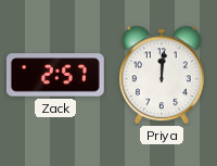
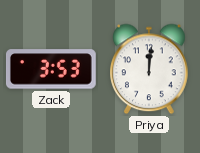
Zack: 2:57 -> 3:53
